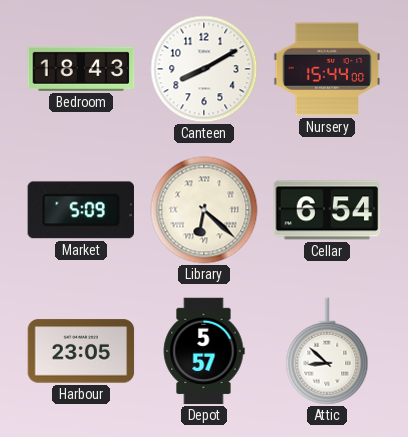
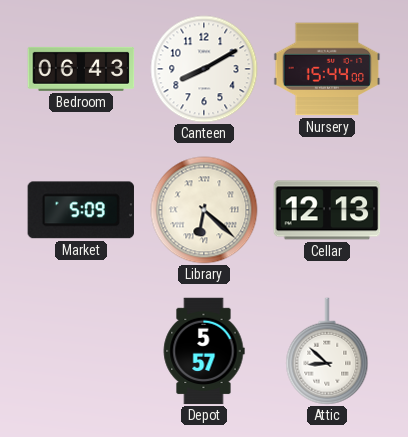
Bedroom: 18:43 -> 06:43
Cellar: 6:54 -> 12:13
Harbour: 23:05 -> none
